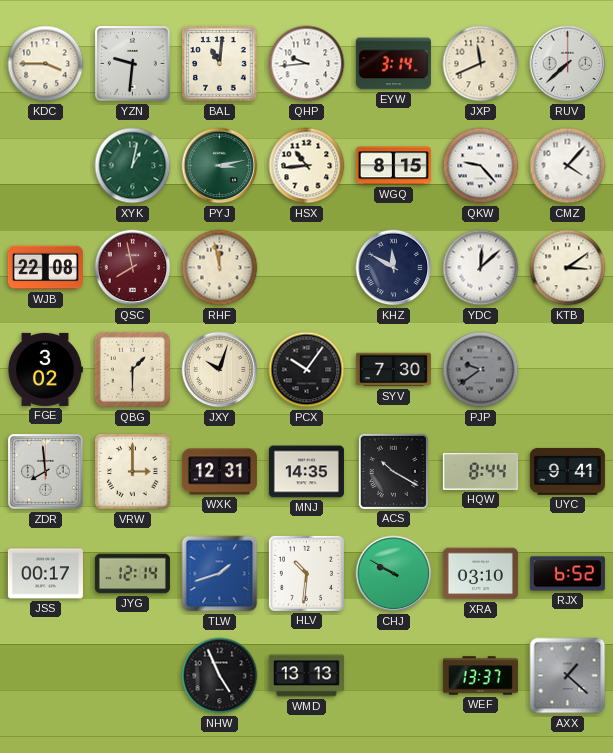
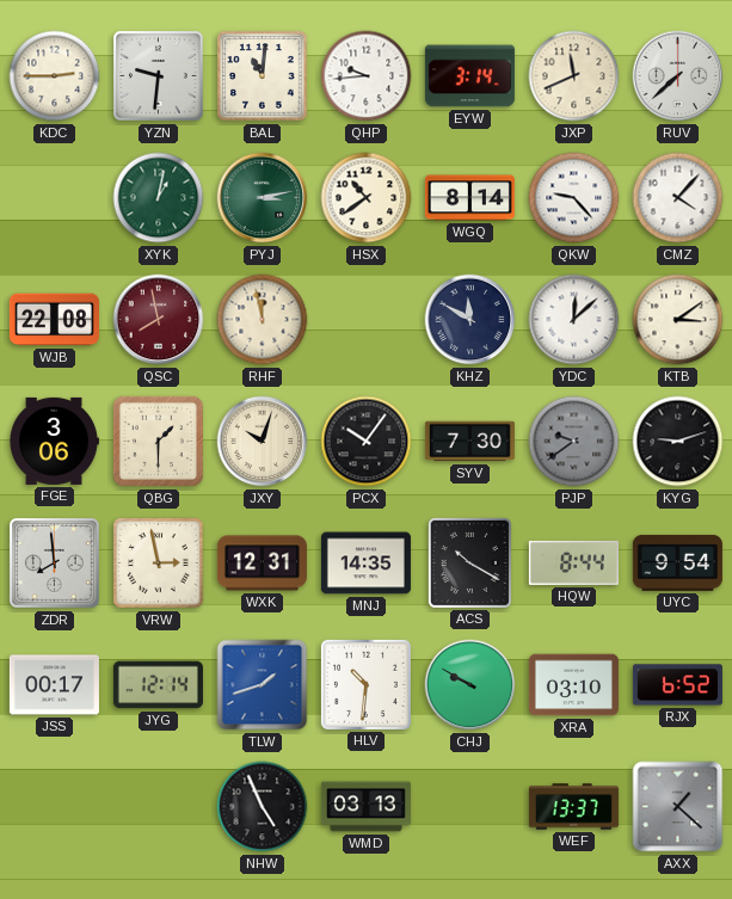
KDC: 3:45 -> 2:45
HSX: 10:44 -> 10:39
WGQ: 8:15 -> 8:14
FGE: 3:02 -> 3:06
KYG: none -> 9:12
VRW: 3:00 -> 2:58
UYC: 9:41 -> 9:54
WMD: 13:13 -> 03:13
